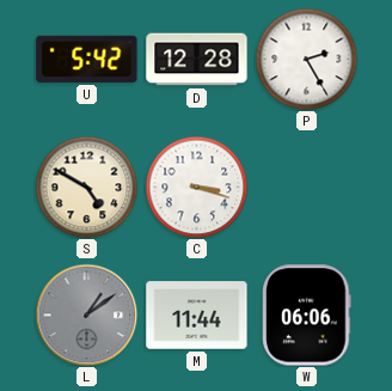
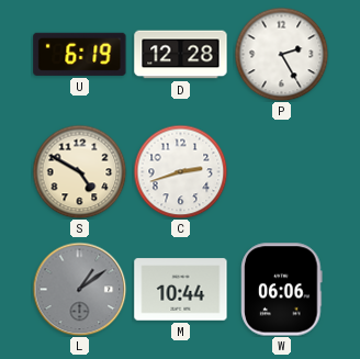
U: 5:42 -> 6:19
C: 3:18 -> 2:42
M: 11:44 -> 10:44
